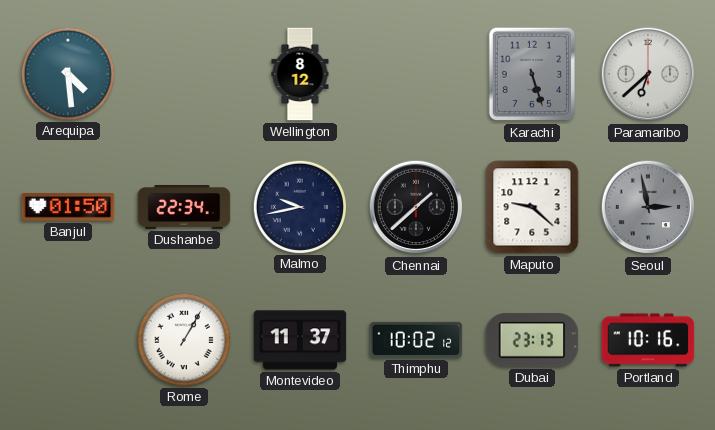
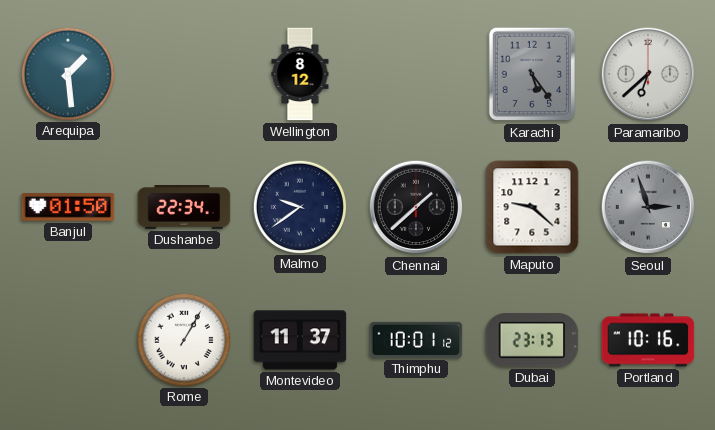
Arequipa: 4:29 -> 1:29
Karachi: 5:27 -> 5:24
Malmo: 9:43 -> 9:39
Seoul: 2:58 -> 2:57
Thimphu: 10:02 -> 10:01
